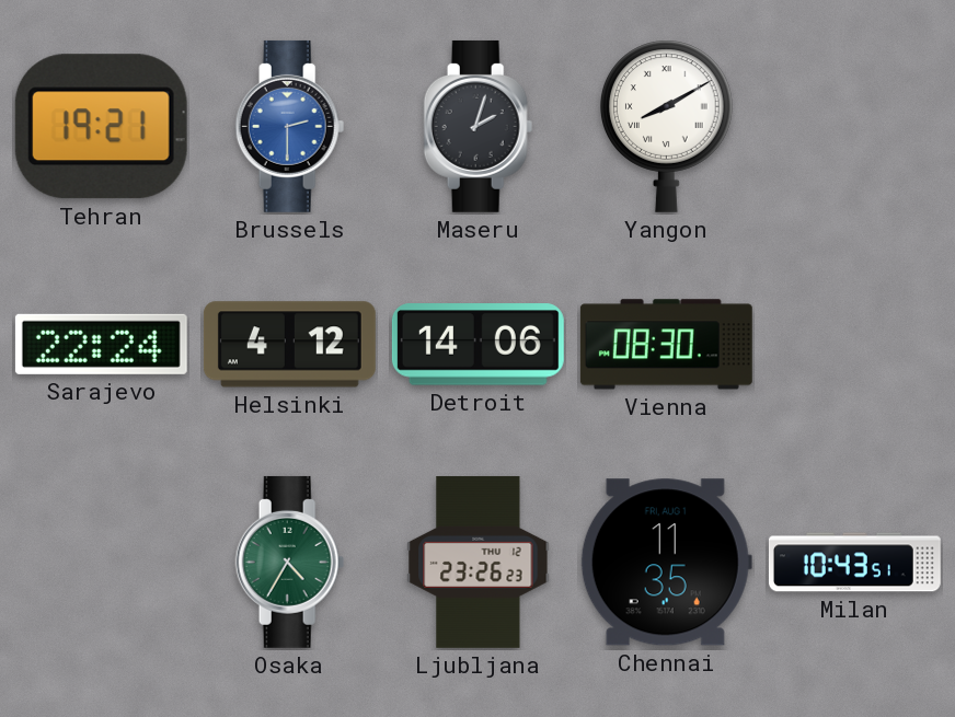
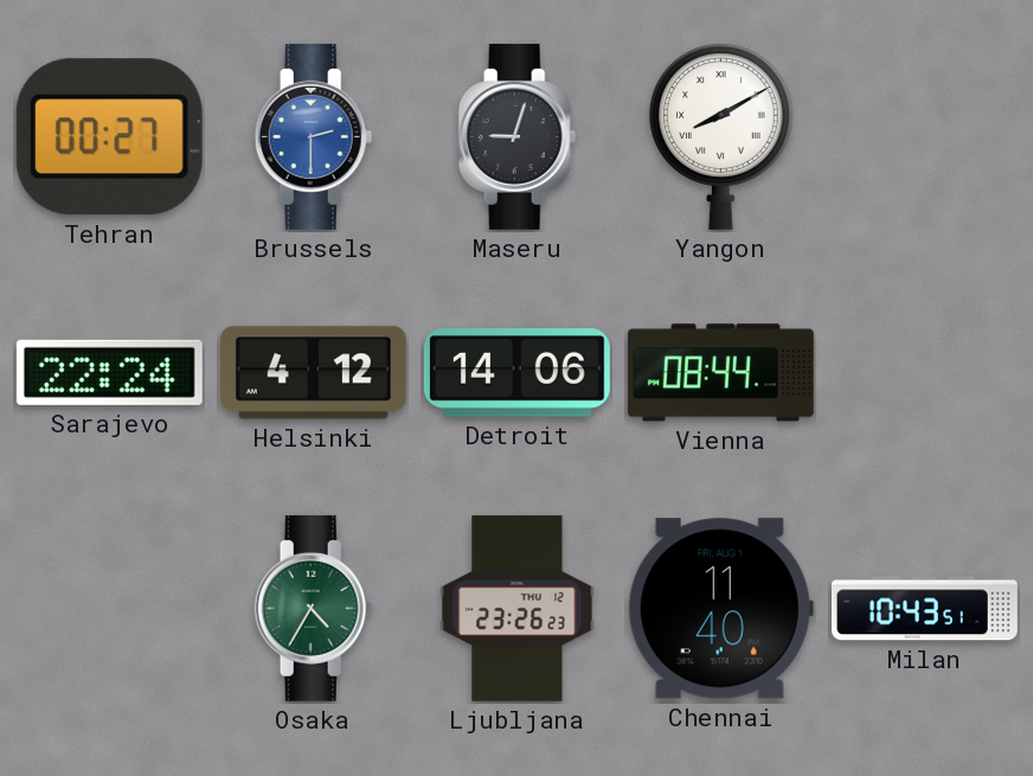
Tehran: 19:21 -> 00:27
Maseru: 2:03 -> 9:03
Vienna: 08:30 -> 08:44
Chennai: 11:35 -> 11:40
